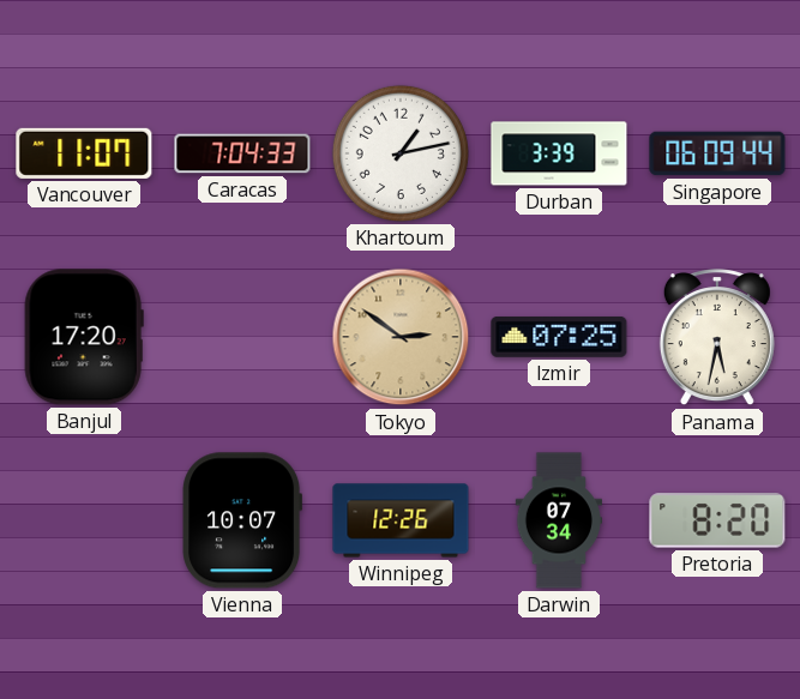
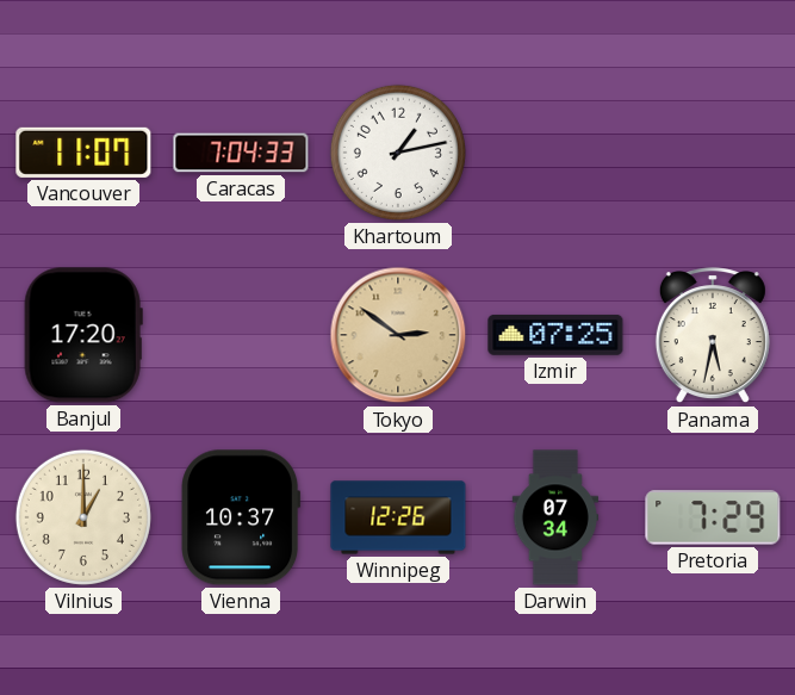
Durban: 3:39 -> none
Singapore: 06:09 -> none
Vilnius: none -> 1:00
Vienna: 10:07 -> 10:37
Pretoria: 8:20 -> 7:29
